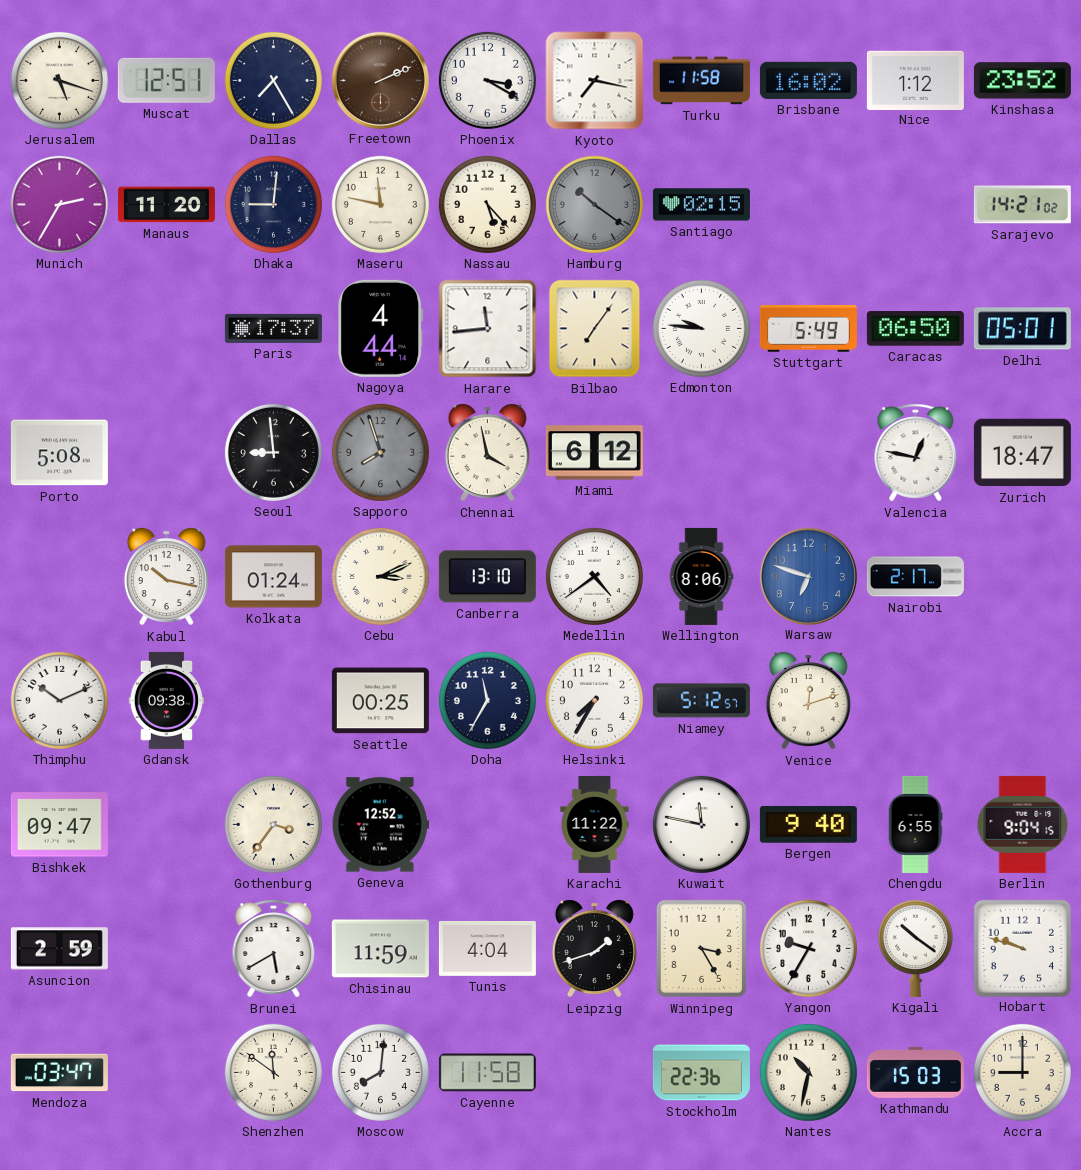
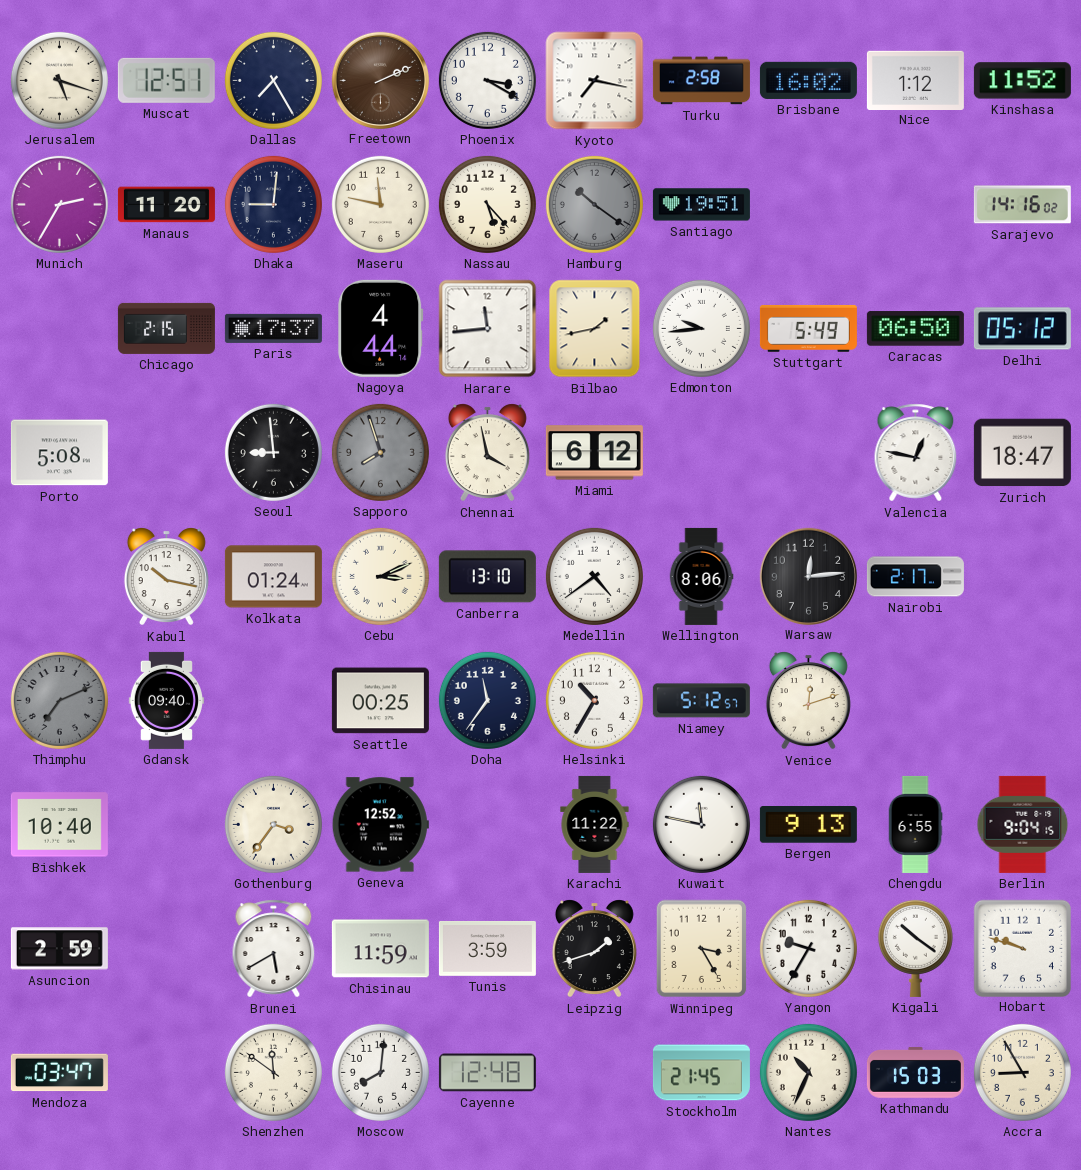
Turku: 11:58 -> 2:58
Kinshasa: 23:52 -> 11:52
Santiago: 02:15 -> 19:51
Sarajevo: 14:21 -> 14:16
Chicago: none -> 2:15
Bilbao: 7:06 -> 1:43
Edmonton: 9:46 -> 9:44
Delhi: 05:01 -> 05:12
Warsaw: 6:48 -> 12:14
Warsaw dial: blue -> black
Thimphu: 10:11 -> 7:11
Thimphu dial: white -> grey
Gdansk: 09:38 -> 09:40
Doha: 11:35 -> 11:36
Helsinki: 7:35 -> 10:35
Bishkek: 09:47 -> 10:40
Bergen: 9:40 -> 9:13
Tunis: 4:04 -> 3:59
Cayenne: 11:58 -> 12:48
Stockholm: 22:36 -> 21:45
Nantes: 10:32 -> 10:34
Accra: 9:00 -> 8:55
